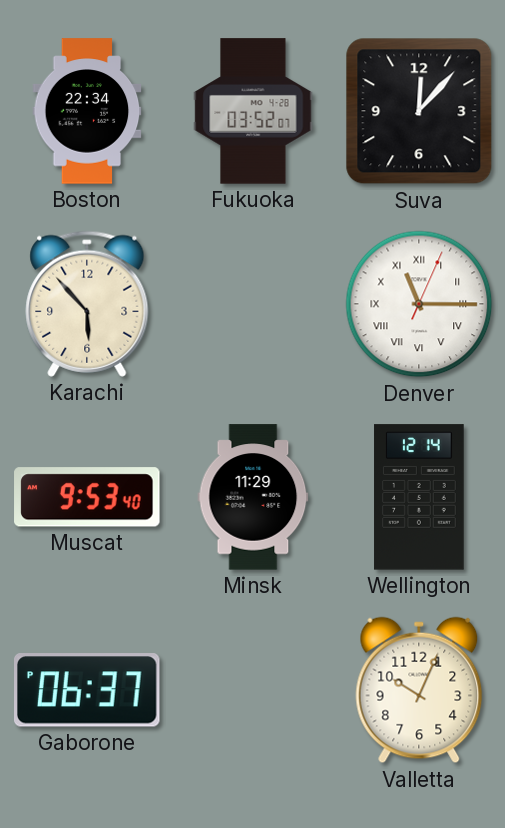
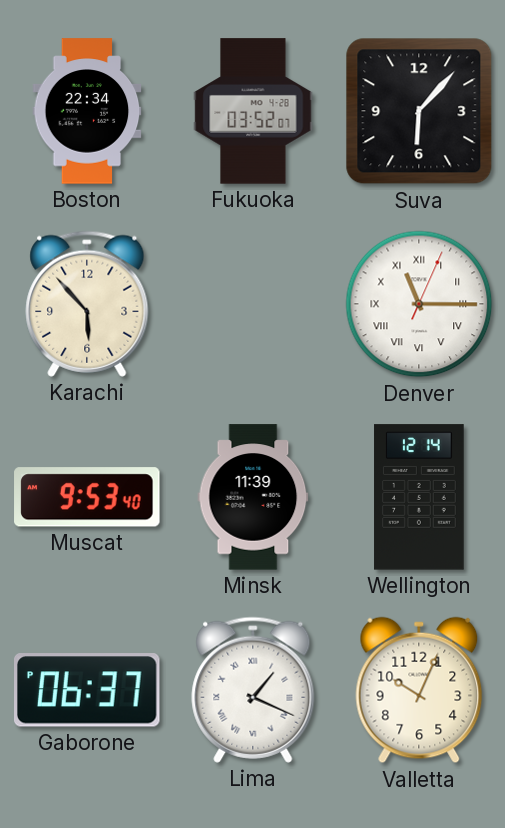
Suva: 12:07 -> 6:07
Minsk: 11:29 -> 11:39
Lima: none -> 1:19
